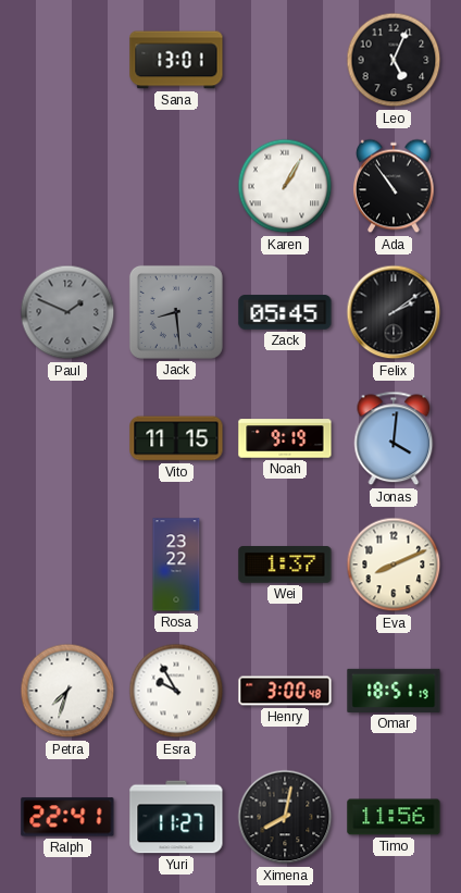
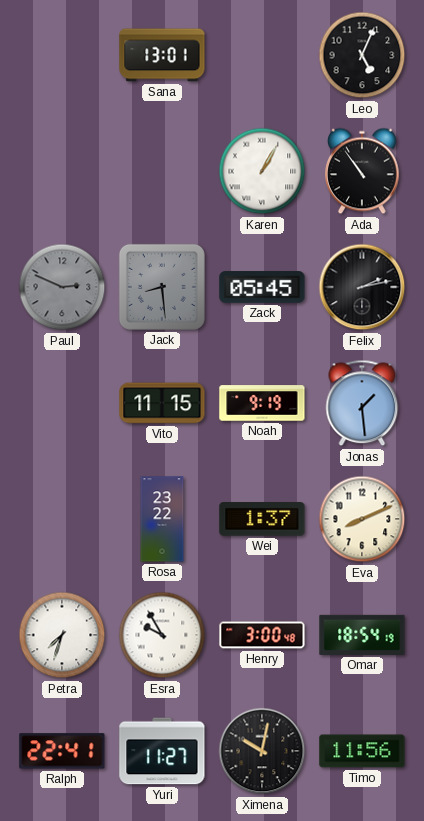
Paul: 1:49 -> 2:49
Felix: 2:09 -> 2:13
Jonas: 4:01 -> 1:29
Omar: 18:51 -> 18:54
Ximena: 8:02 -> 10:02
